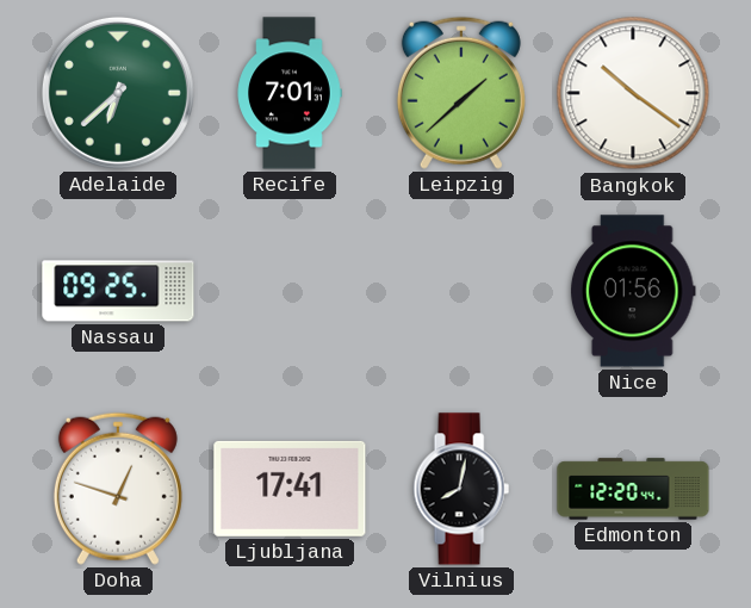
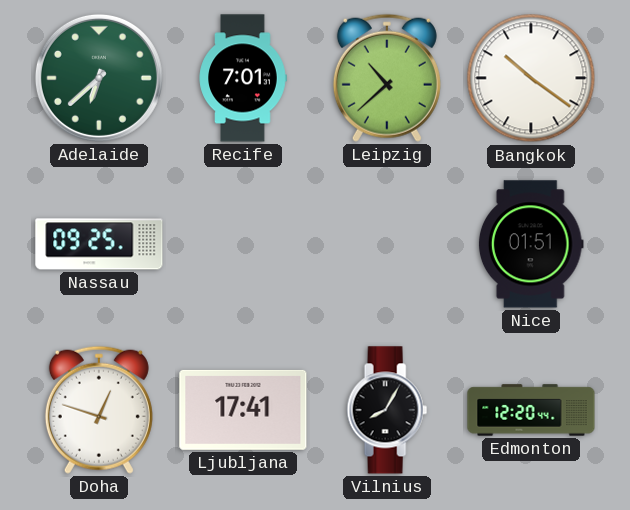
Leipzig: 1:38 -> 10:38
Nice: 01:56 -> 01:51
Vilnius: 8:02 -> 8:05
